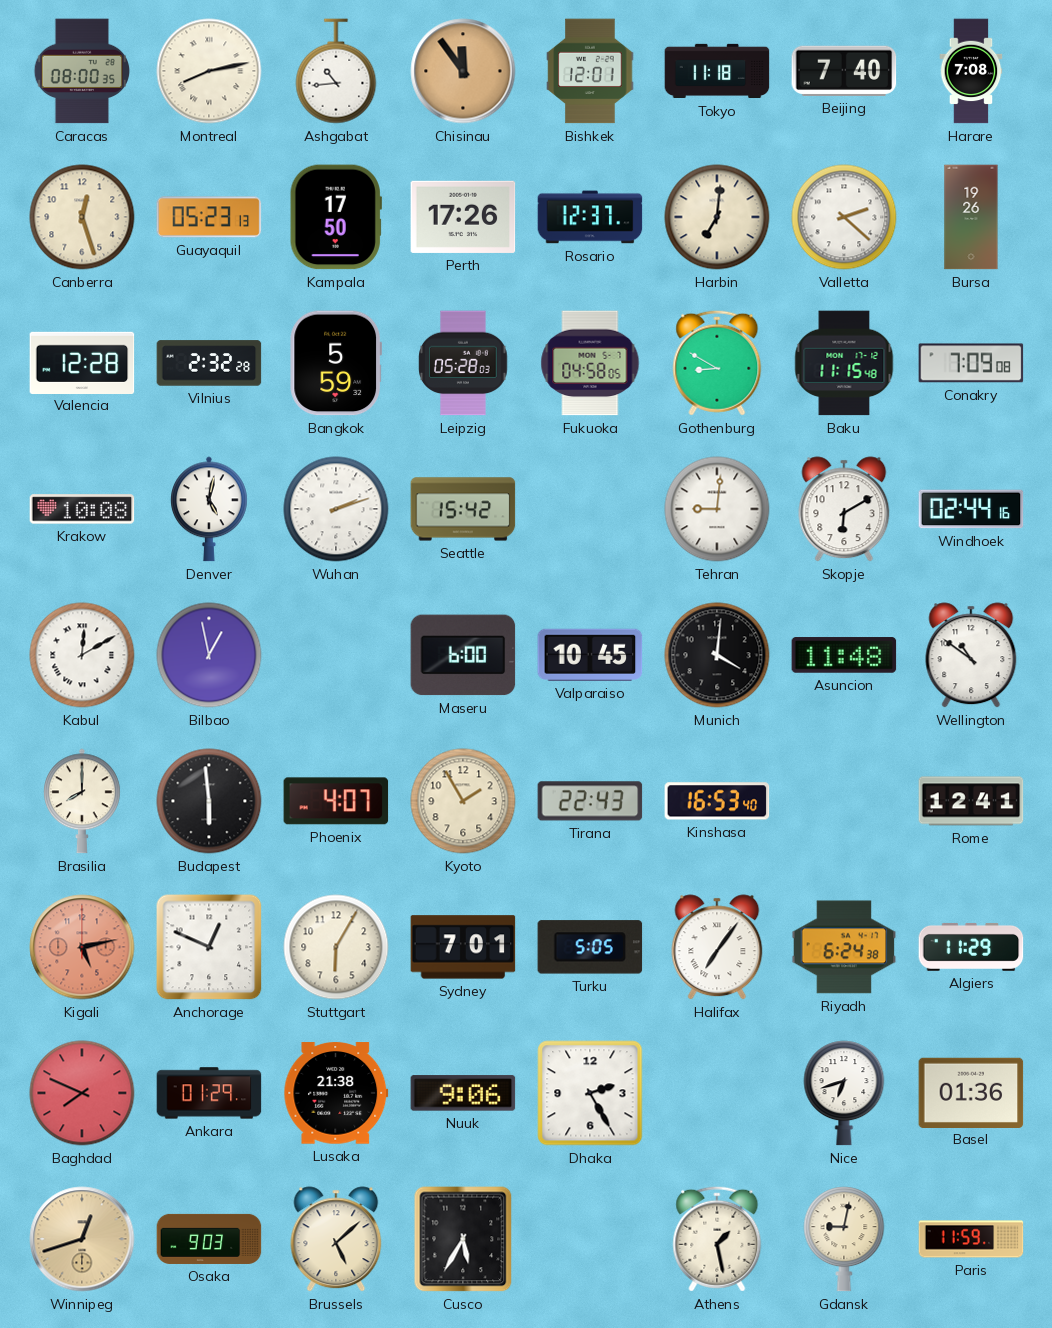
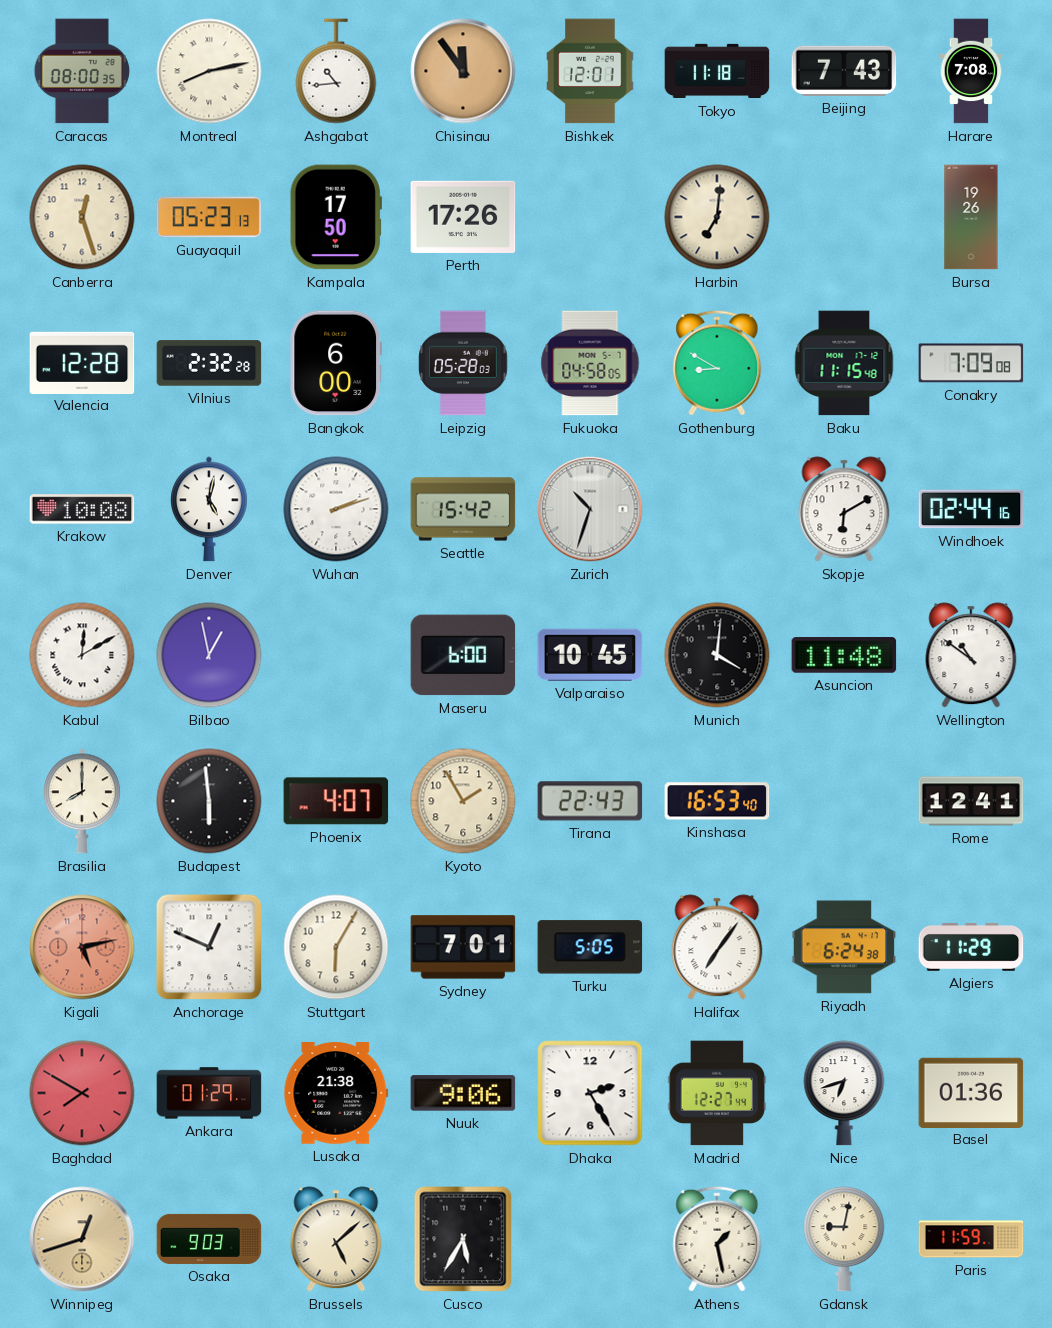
Beijing: 7:40 -> 7:43
Rosario: 12:37 -> none
Valletta: 2:22 -> none
Bangkok: 5:59 -> 6:00
Zurich: none -> 10:33
Tehran: 9:01 -> none
Baghdad: 7:49 -> 7:50
Madrid: none -> 12:27
